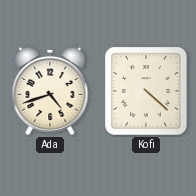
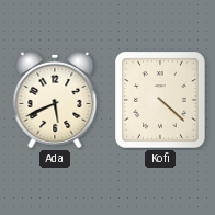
Ada: 4:42 -> 5:41
